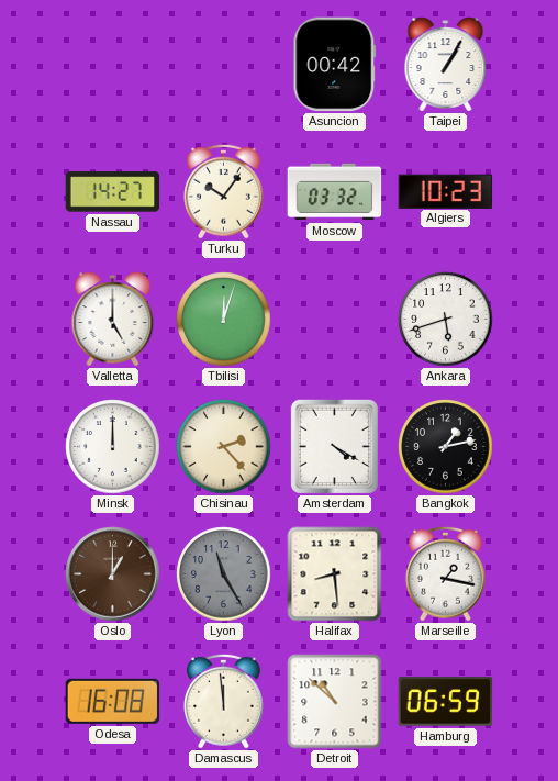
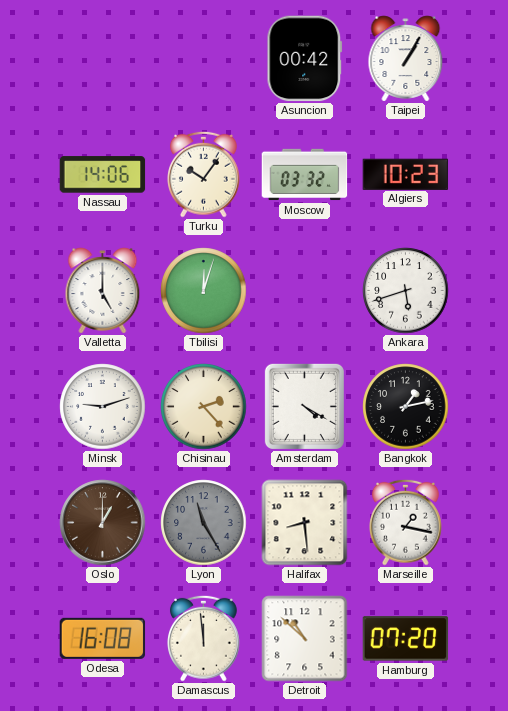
Nassau: 14:27 -> 14:06
Minsk: 12:00 -> 9:12
Hamburg: 06:59 -> 07:20
